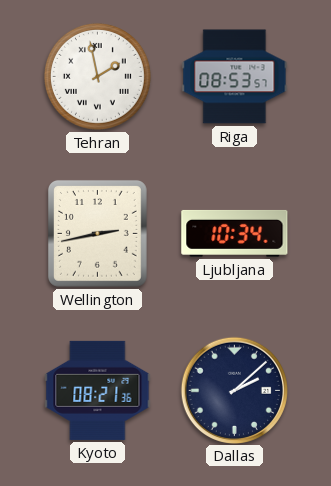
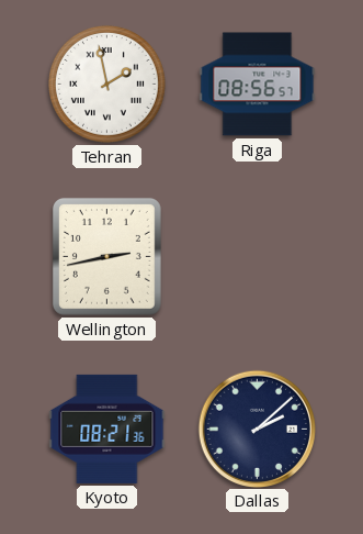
Riga: 08:53 -> 08:56
Ljubljana: 10:34 -> none
